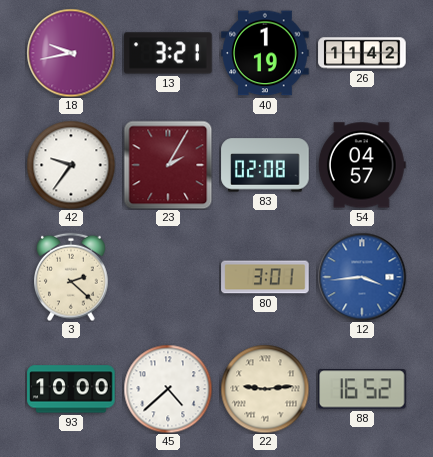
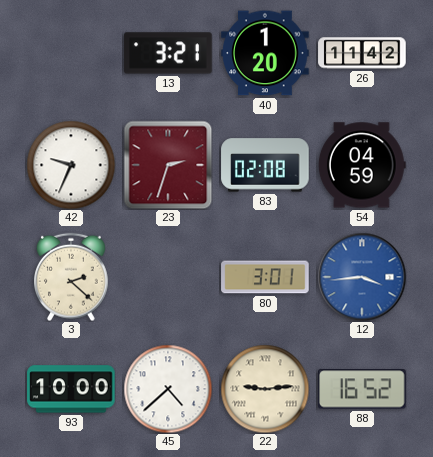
18: 9:43 -> none
40: 1:19 -> 1:20
42: 9:36 -> 9:34
23: 2:05 -> 2:33
54: 04:57 -> 04:59
